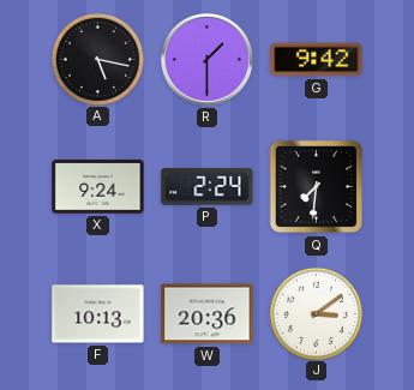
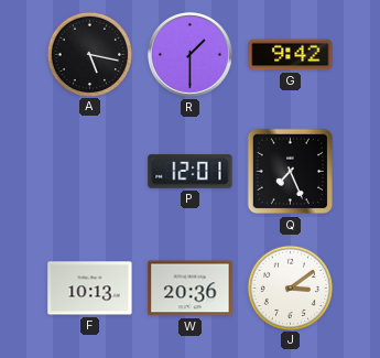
X: 9:24 -> none
P: 2:24 -> 12:01
Q: 7:31 -> 7:26
